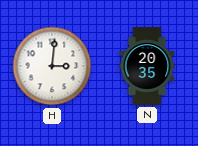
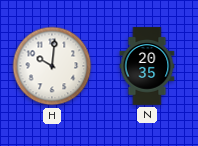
H: 3:01 -> 10:01
